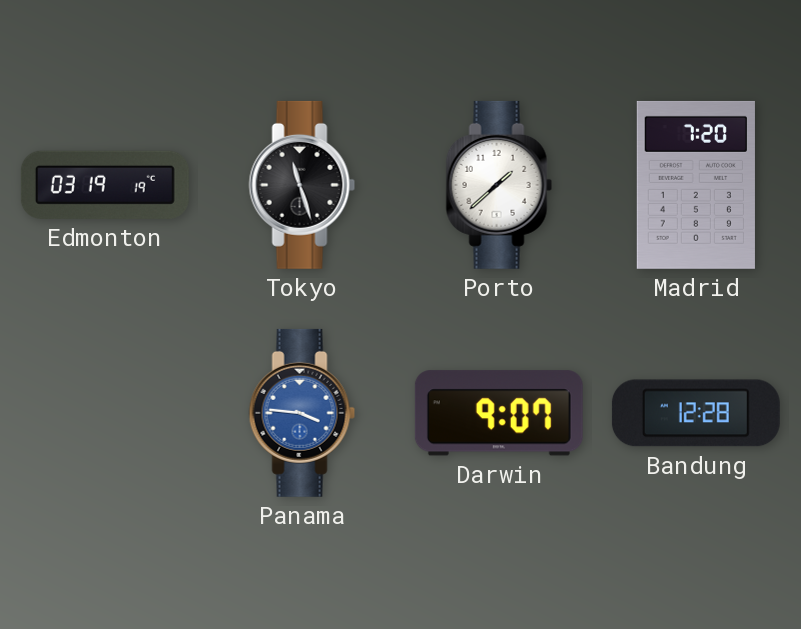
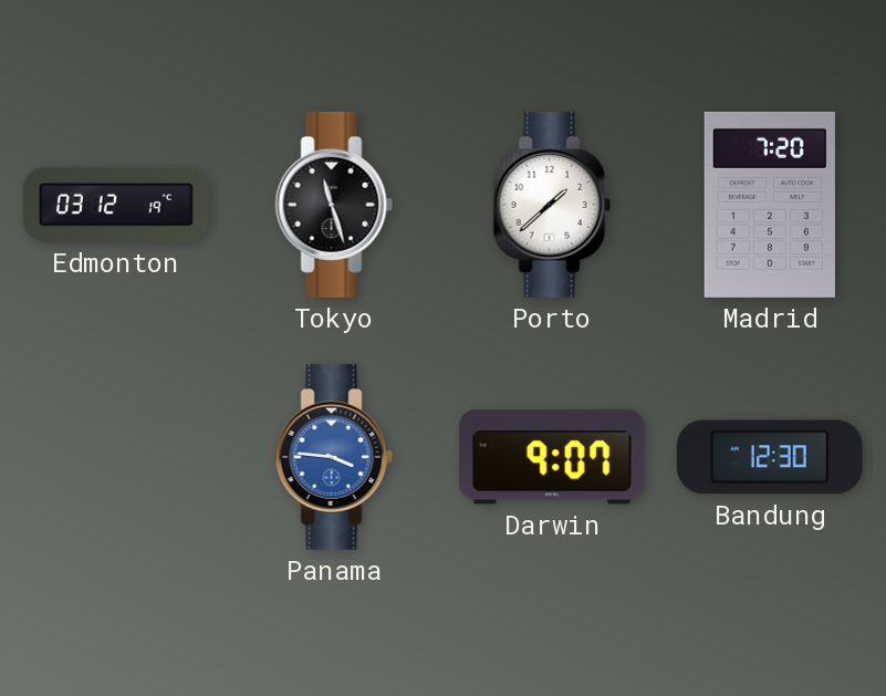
Edmonton: 03:19 -> 03:12
Bandung: 12:28 -> 12:30
